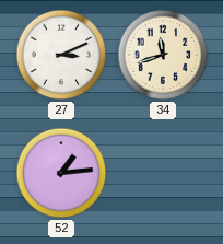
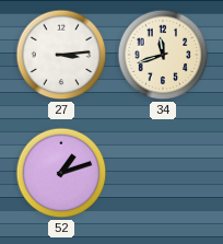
27: 3:11 -> 3:14
52: 1:14 -> 1:12
